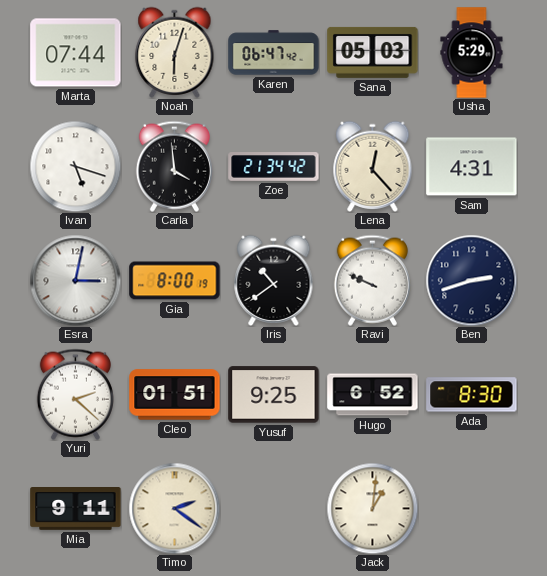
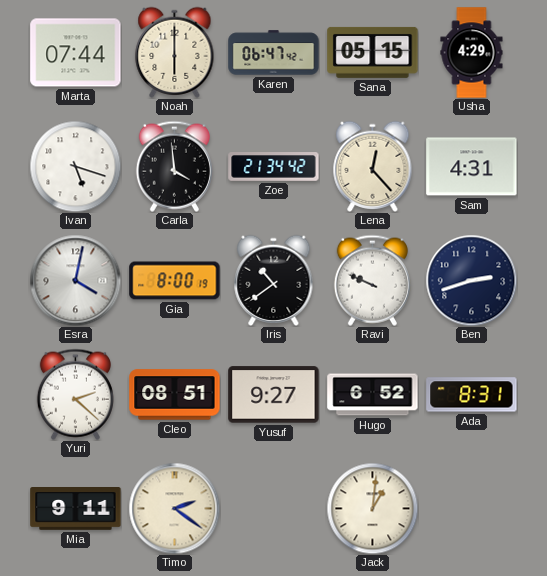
Noah: 6:03 -> 6:00
Sana: 05:03 -> 05:15
Usha: 5:29 -> 4:29
Esra: 3:02 -> 4:02
Cleo: 01:51 -> 08:51
Yusuf: 9:25 -> 9:27
Ada: 8:30 -> 8:31
